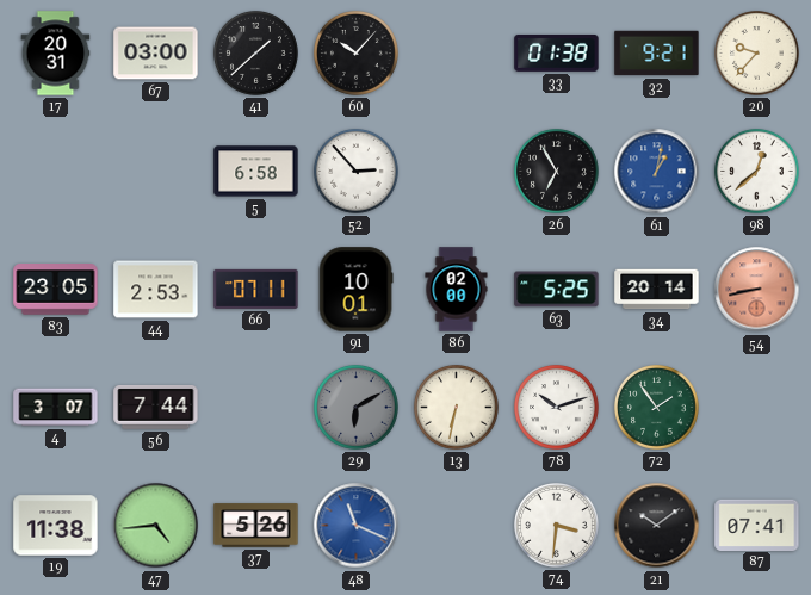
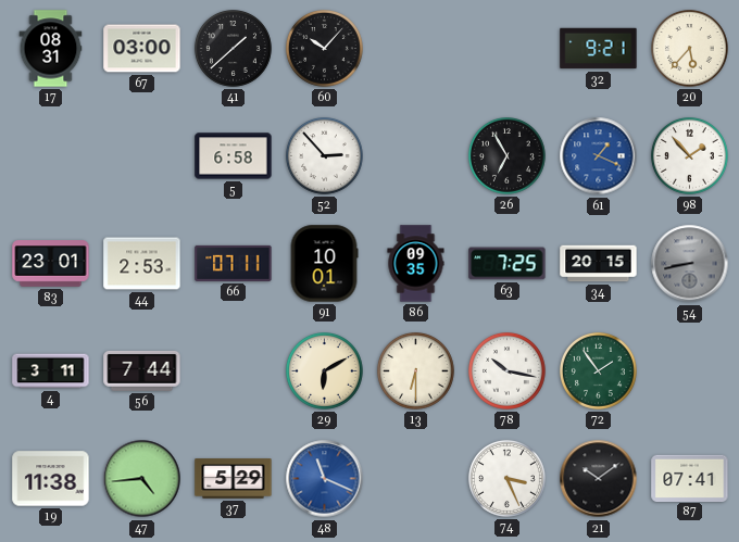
17: 20:31 -> 08:31
33: 01:38 -> none
20: 9:37 -> 5:37
61: 1:02 -> 1:19
98: 12:38 -> 1:53
83: 23:05 -> 23:01
86: 02:00 -> 09:35
63: 5:25 -> 7:25
34: 20:14 -> 20:15
54 dial: salmon -> grey
4: 3:07 -> 3:11
29 dial: grey -> cream
13: 6:32 -> 6:30
78: 10:12 -> 10:17
37: 5:26 -> 5:29
74: 3:31 -> 3:26
